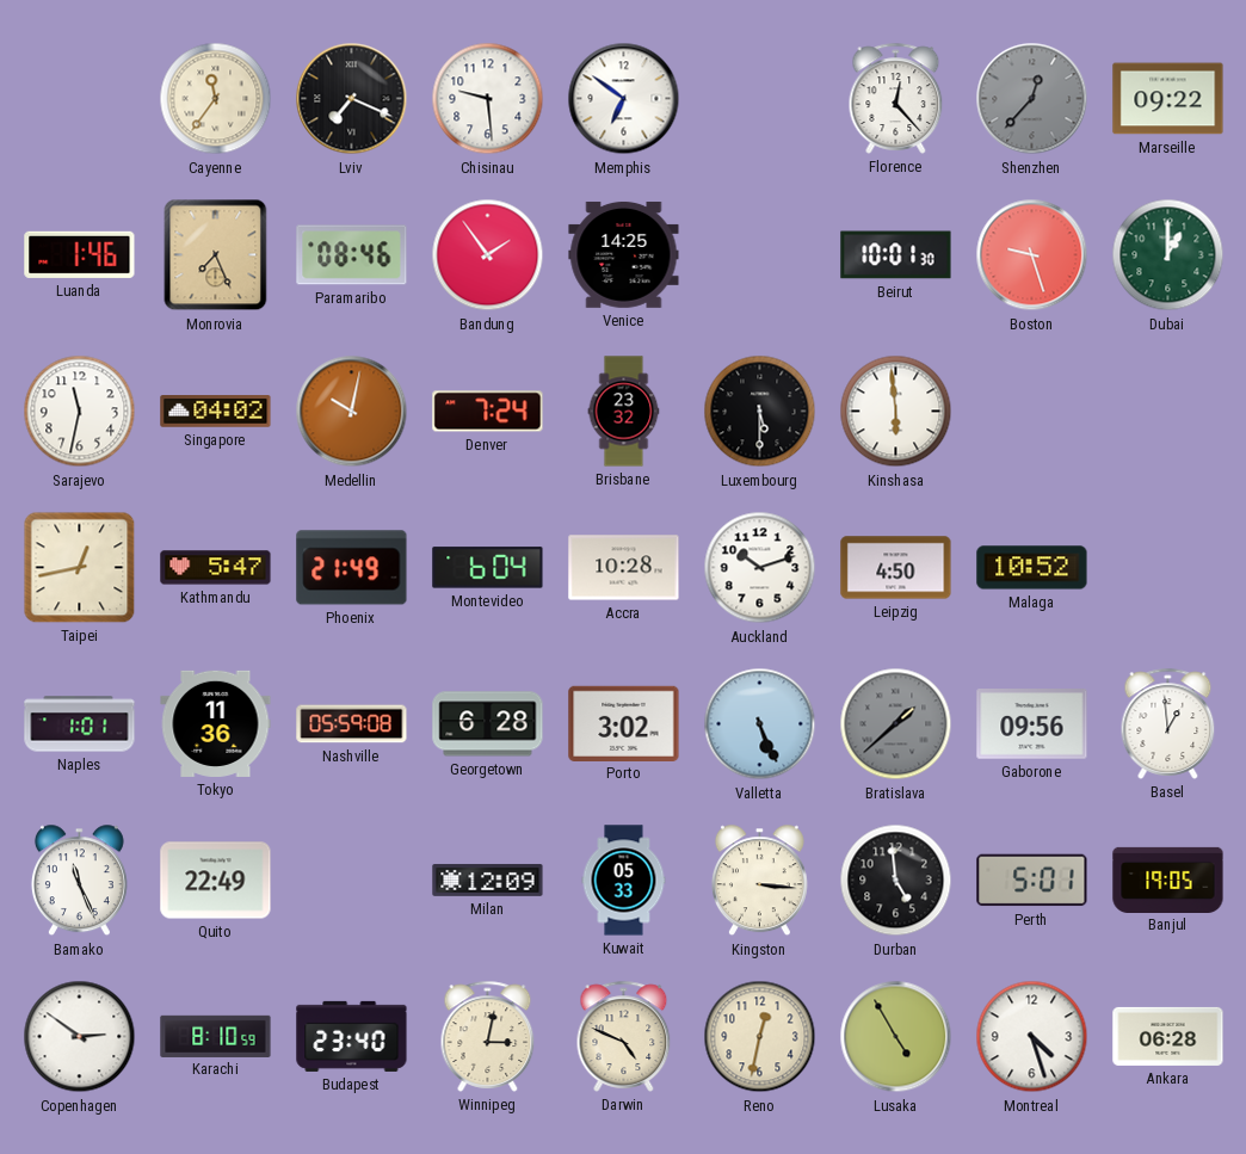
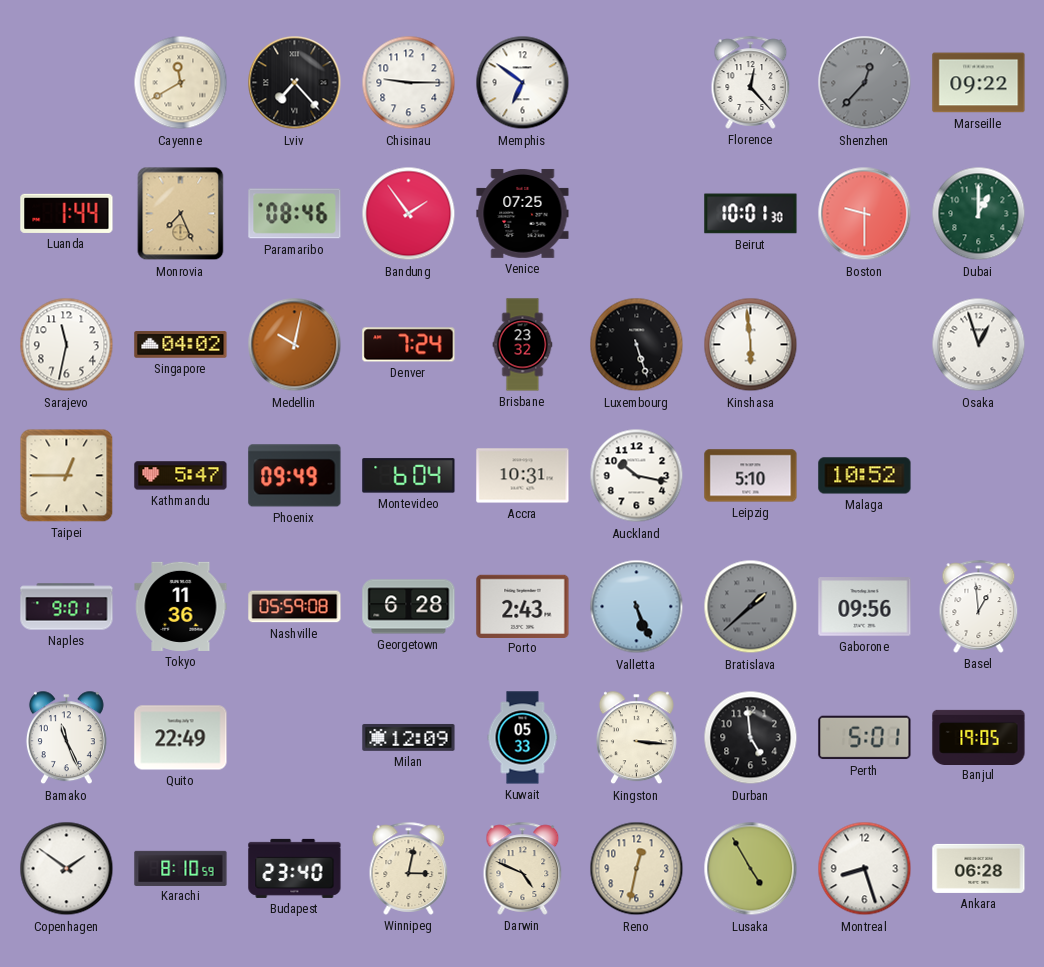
Cayenne: 11:36 -> 11:40
Lviv: 7:19 -> 7:23
Chisinau: 9:29 -> 9:15
Luanda: 1:46 -> 1:44
Venice: 14:25 -> 07:25
Boston: 9:27 -> 9:30
Luxembourg: 5:30 -> 5:27
Osaka: none -> 12:57
Taipei: 12:43 -> 12:45
Phoenix: 21:49 -> 09:49
Accra: 10:28 -> 10:31
Auckland: 10:12 -> 10:17
Leipzig: 4:50 -> 5:10
Naples: 1:01 -> 9:01
Porto: 3:02 -> 2:43
Copenhagen: 2:51 -> 1:51
Montreal: 4:27 -> 8:27
